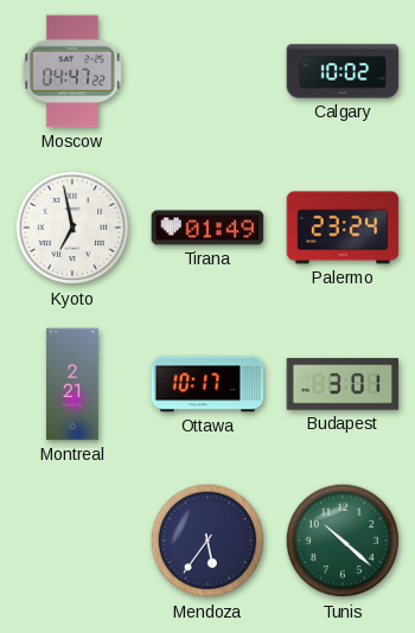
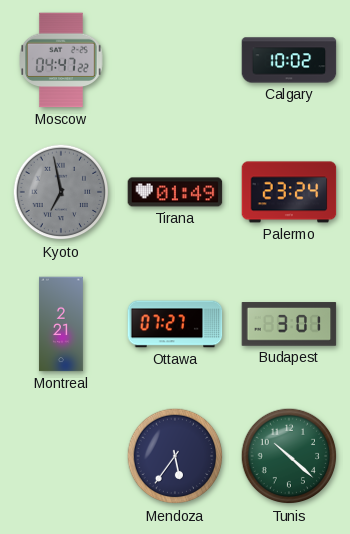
Kyoto dial: white -> grey
Ottawa: 10:17 -> 07:27
